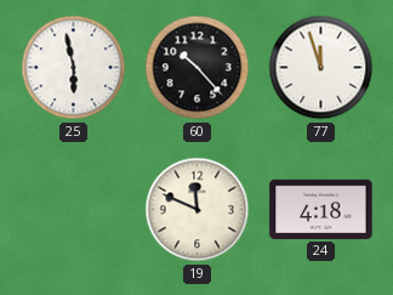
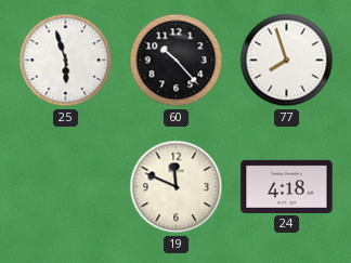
25: 5:58 -> 5:57
77: 11:57 -> 7:57
